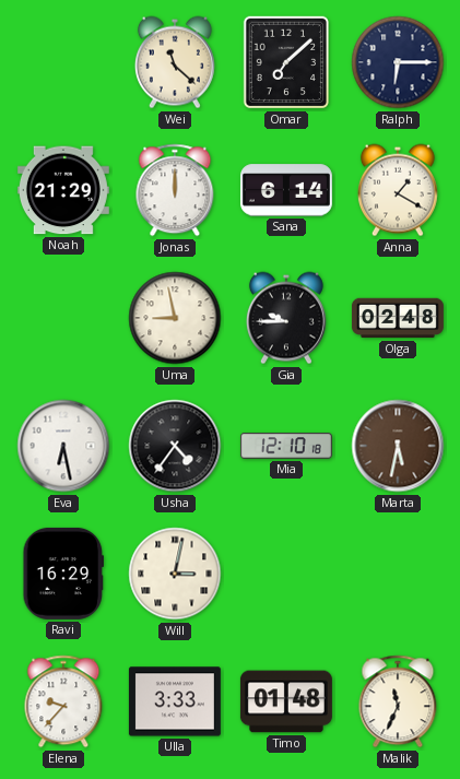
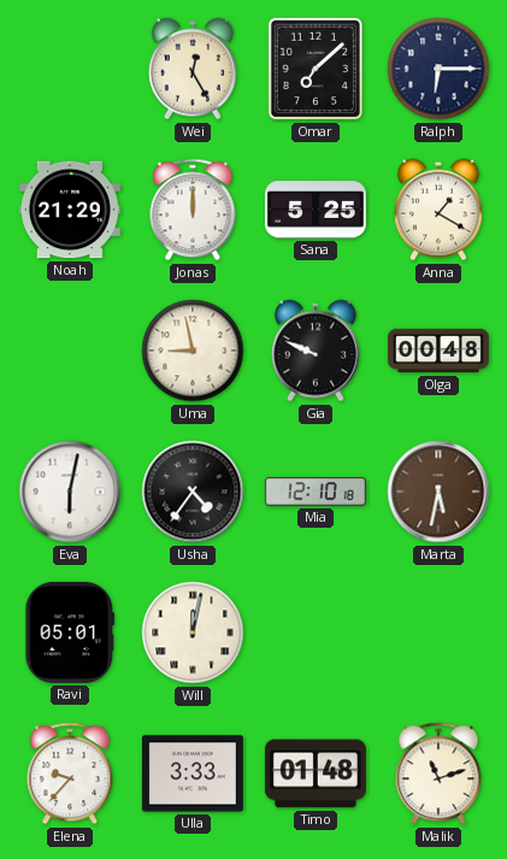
Wei: 11:22 -> 12:25
Sana: 6:14 -> 5:25
Gia: 9:45 -> 9:49
Olga: 02:48 -> 00:48
Eva: 6:28 -> 6:02
Ravi: 16:29 -> 05:01
Will: 3:02 -> 12:02
Malik: 11:34 -> 11:12
